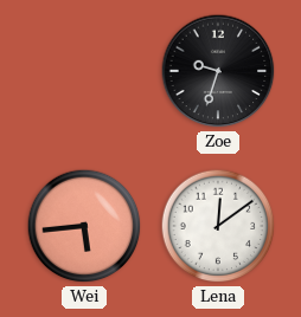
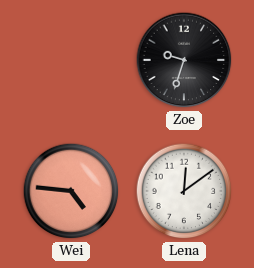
Wei: 5:44 -> 4:46
